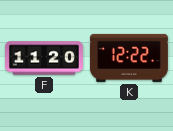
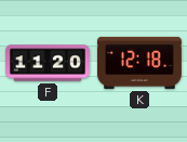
K: 12:22 -> 12:18
